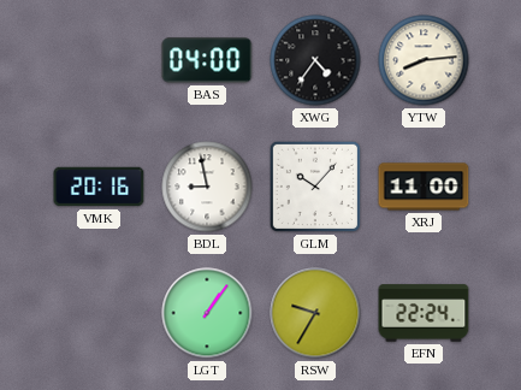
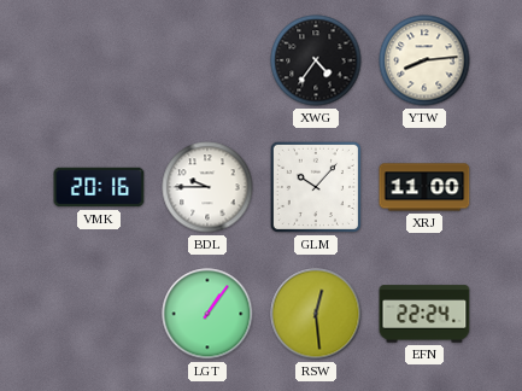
BAS: 04:00 -> none
BDL: 8:58 -> 9:45
RSW: 9:35 -> 12:29
